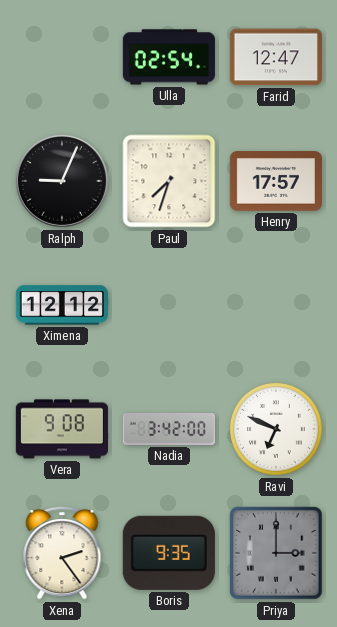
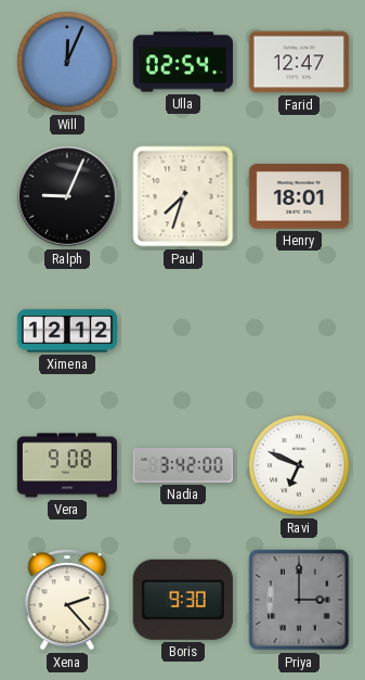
Will: none -> 12:04
Henry: 17:57 -> 18:01
Xena: 2:24 -> 2:23
Boris: 9:35 -> 9:30
